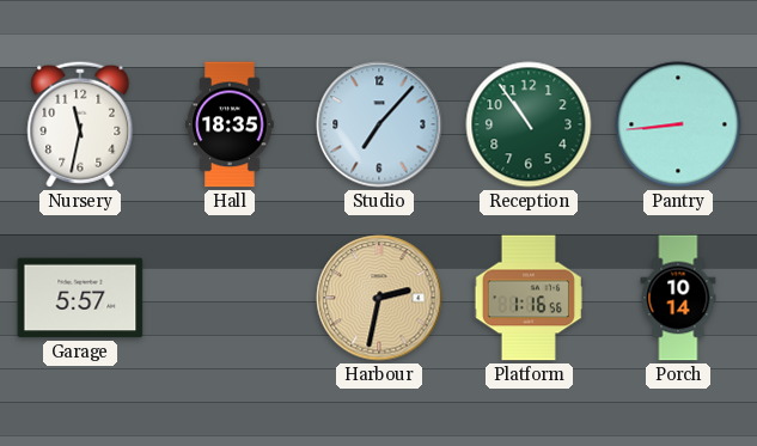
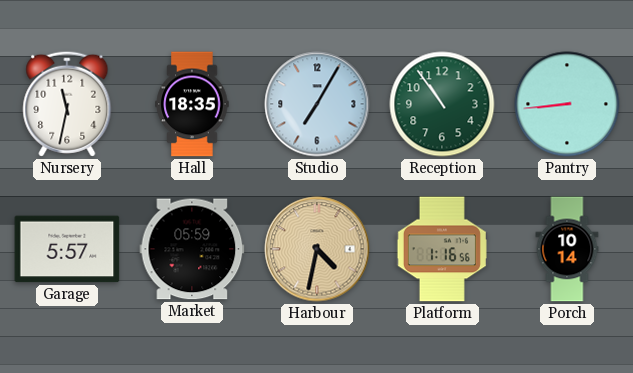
Studio: 7:07 -> 7:05
Market: none -> 05:59
Harbour: 2:32 -> 4:32
